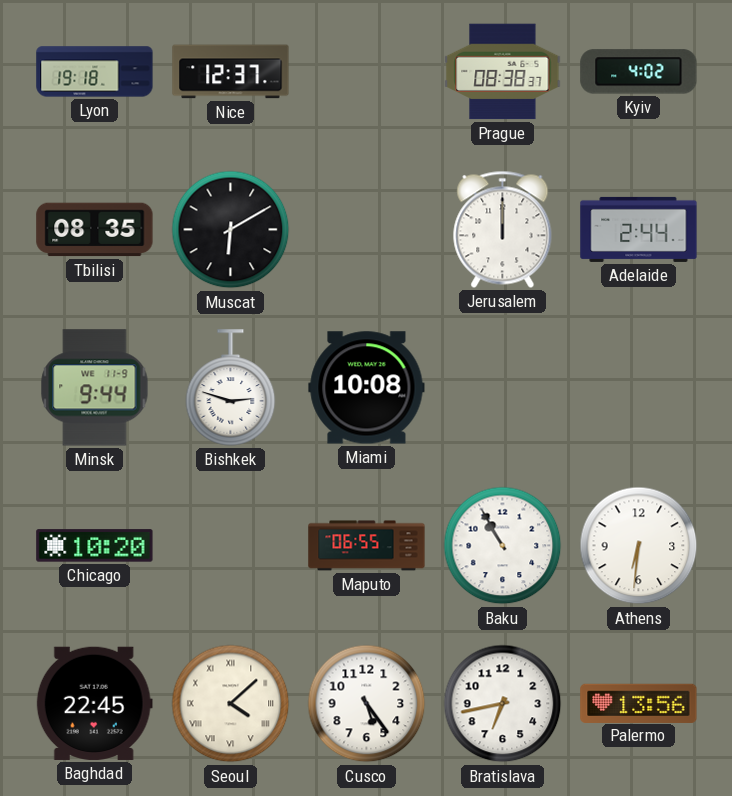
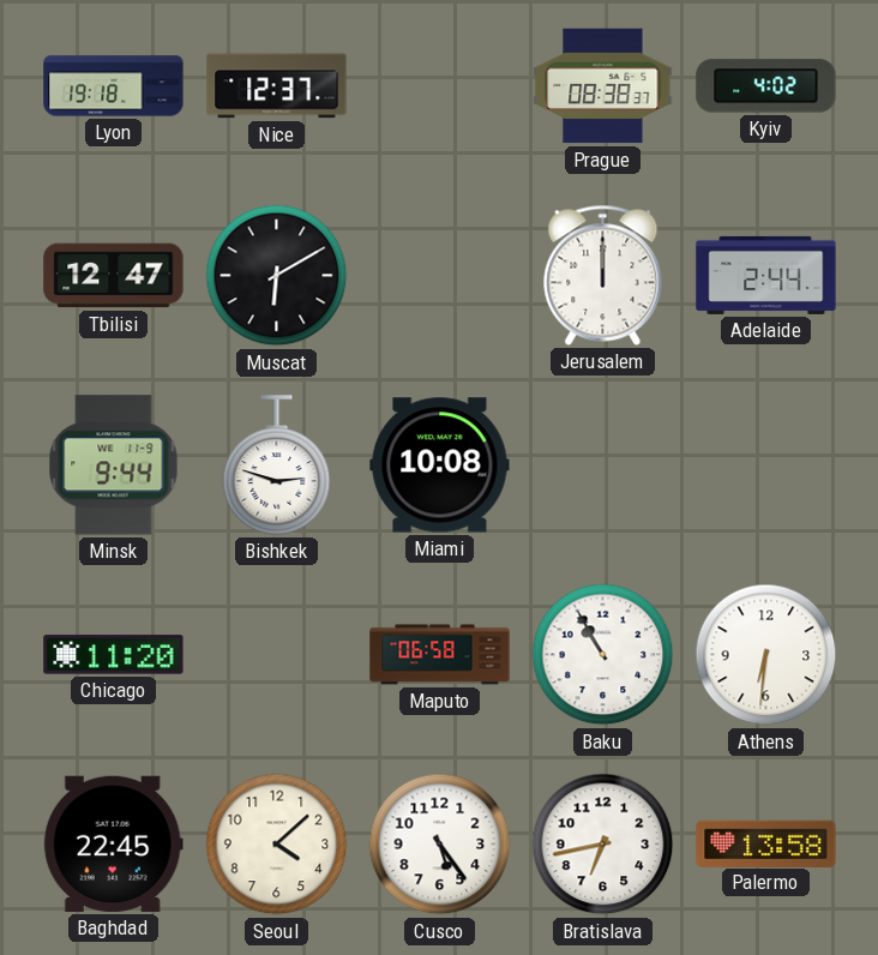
Tbilisi: 08:35 -> 12:47
Chicago: 10:20 -> 11:20
Maputo: 06:55 -> 06:58
Seoul numerals: Roman -> Arabic
Palermo: 13:56 -> 13:58
